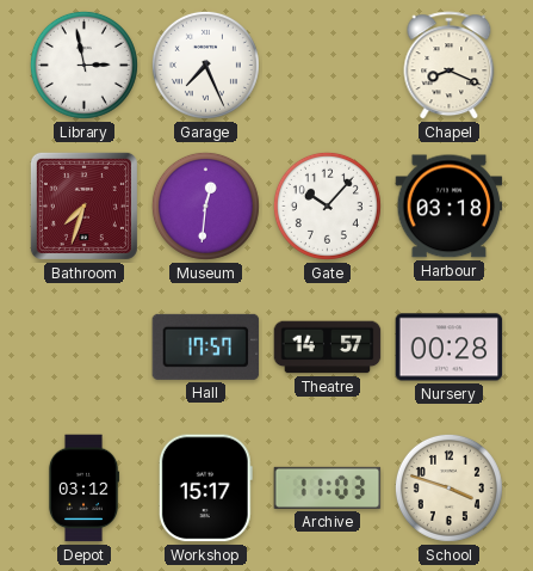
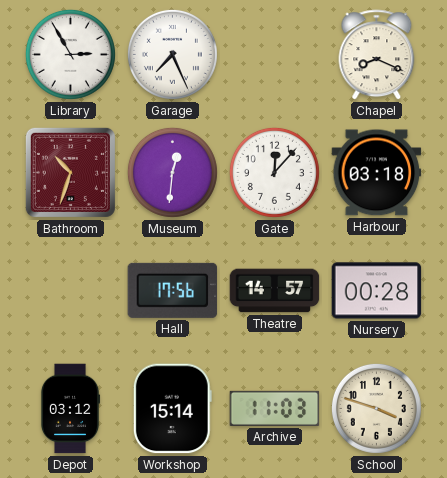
Library: 2:58 -> 2:55
Bathroom: 7:33 -> 10:33
Gate: 10:07 -> 12:07
Hall: 17:57 -> 17:56
Workshop: 15:17 -> 15:14
